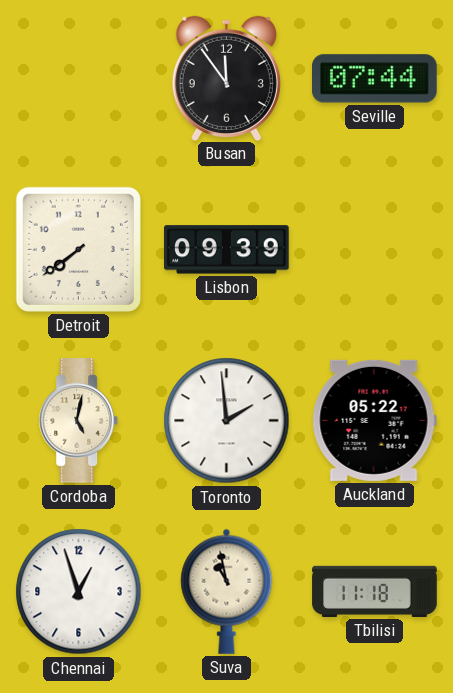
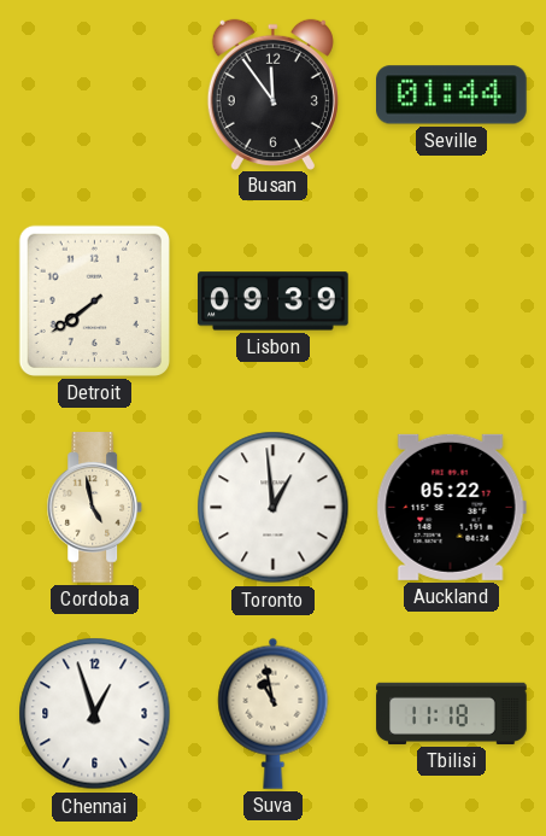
Seville: 07:44 -> 01:44
Cordoba: 5:02 -> 4:58
Toronto: 1:59 -> 12:59
